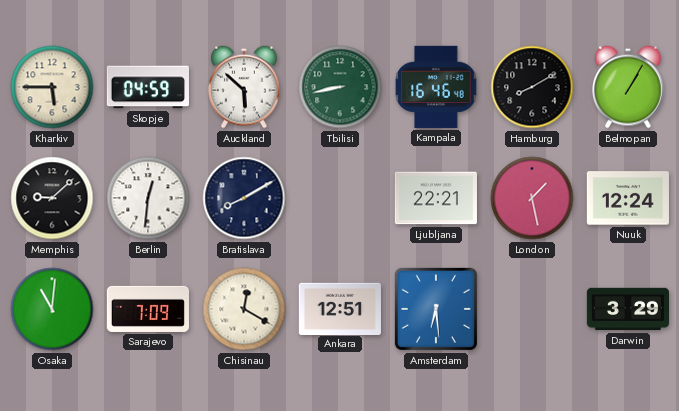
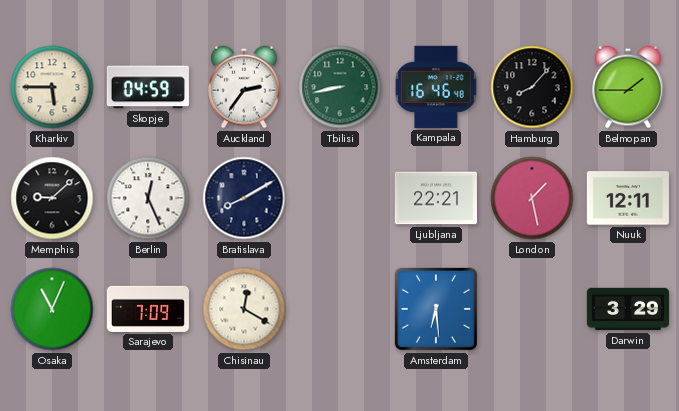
Auckland: 5:52 -> 2:36
Hamburg: 8:10 -> 8:07
Belmopan: 1:05 -> 1:45
Berlin: 12:31 -> 12:26
Nuuk: 12:24 -> 12:11
Osaka: 11:01 -> 11:04
Ankara: 12:51 -> none
